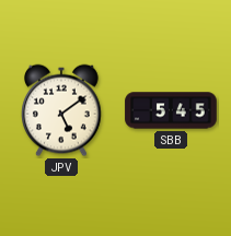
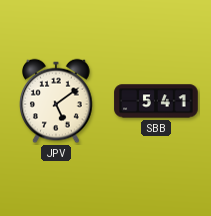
SBB: 5:45 -> 5:41
